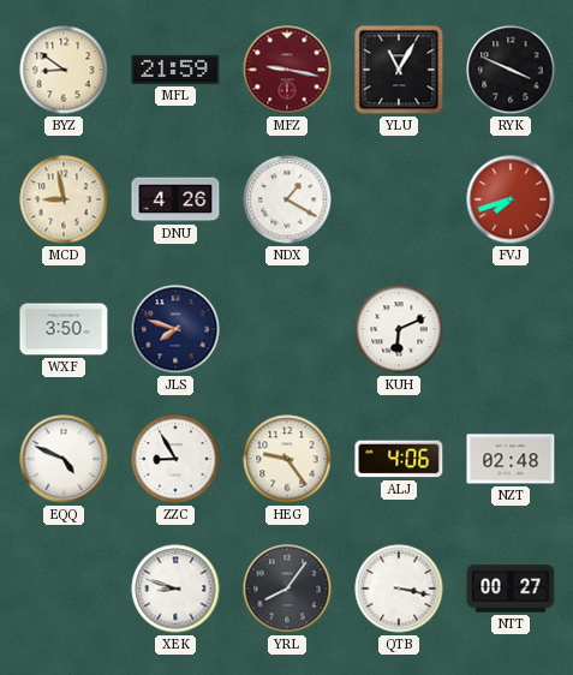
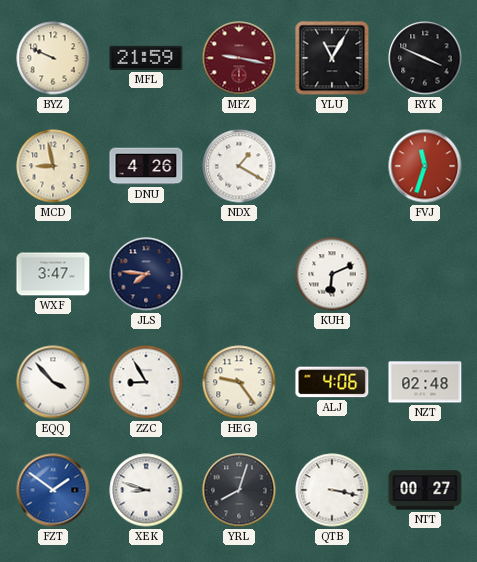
BYZ: 8:51 -> 9:49
FVJ: 7:42 -> 11:33
WXF: 3:50 -> 3:47
JLS: 7:48 -> 7:46
EQQ: 4:49 -> 3:53
FZT: none -> 1:51
YRL: 8:06 -> 8:03
